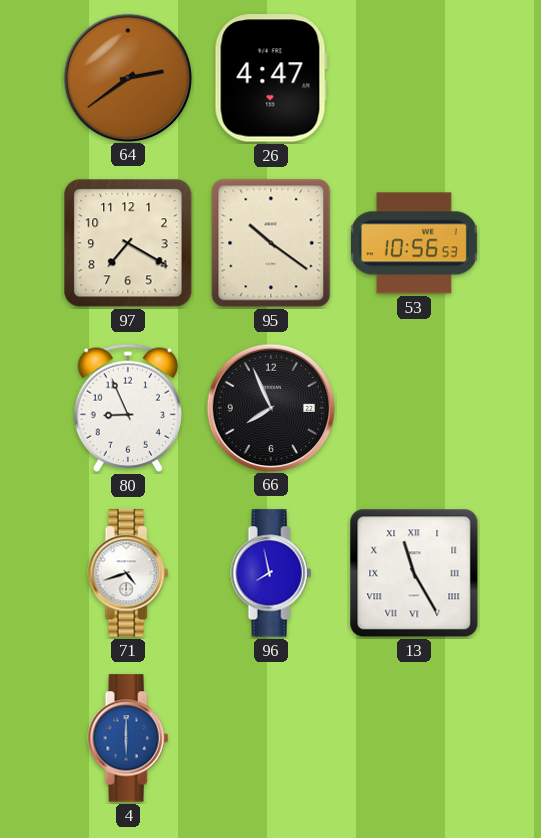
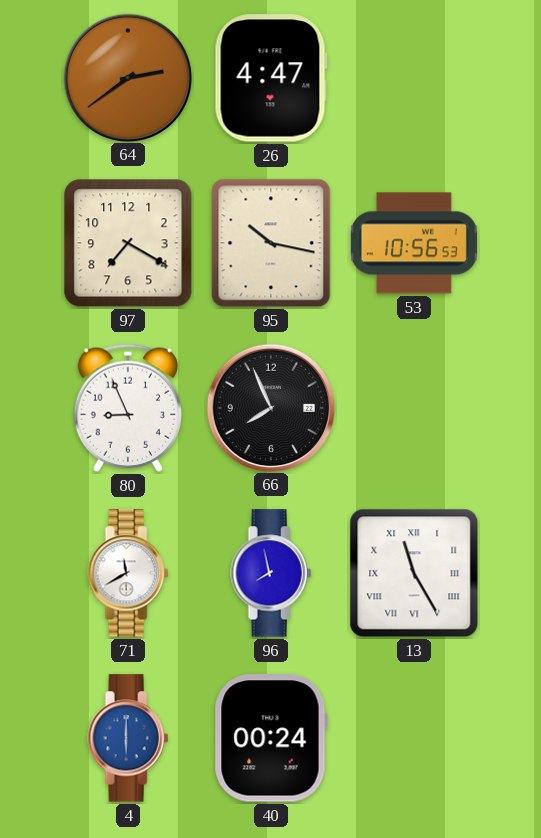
95: 10:21 -> 10:17
71: 4:42 -> 11:40
40: none -> 00:24
